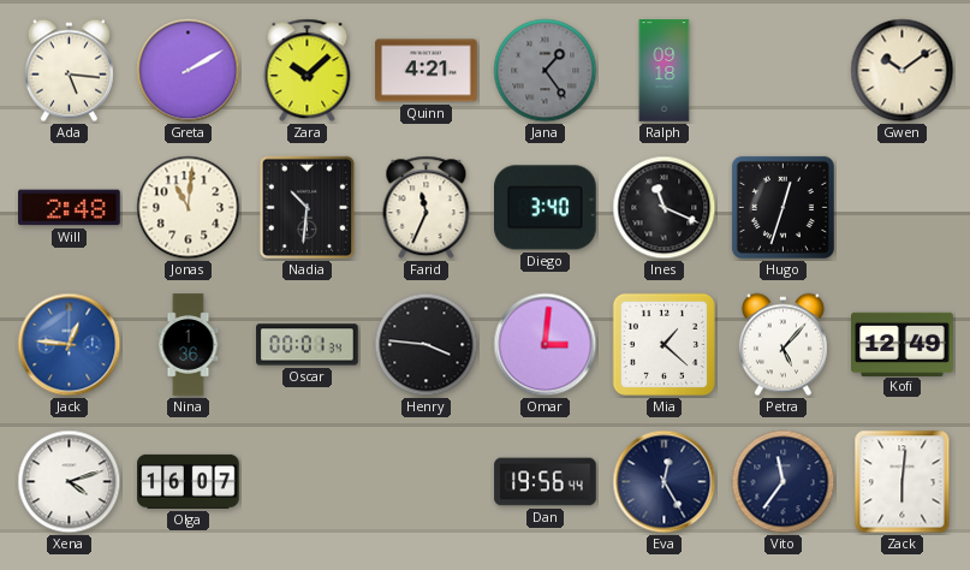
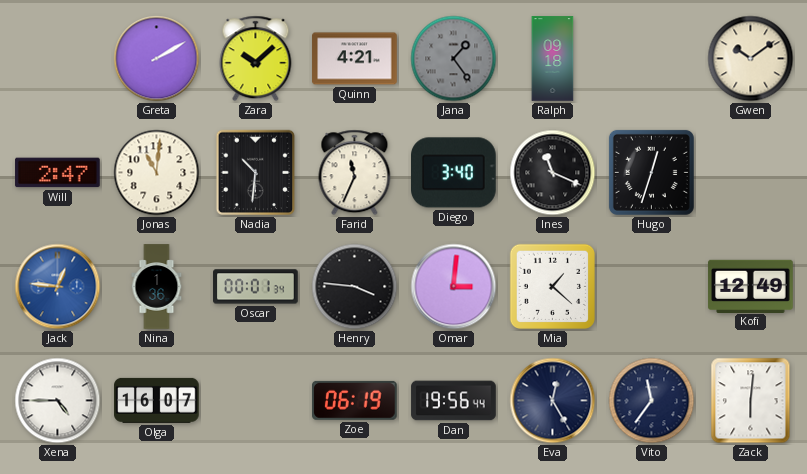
Ada: 5:16 -> none
Will: 2:48 -> 2:47
Petra: 5:07 -> none
Xena: 4:12 -> 4:45
Zoe: none -> 06:19
